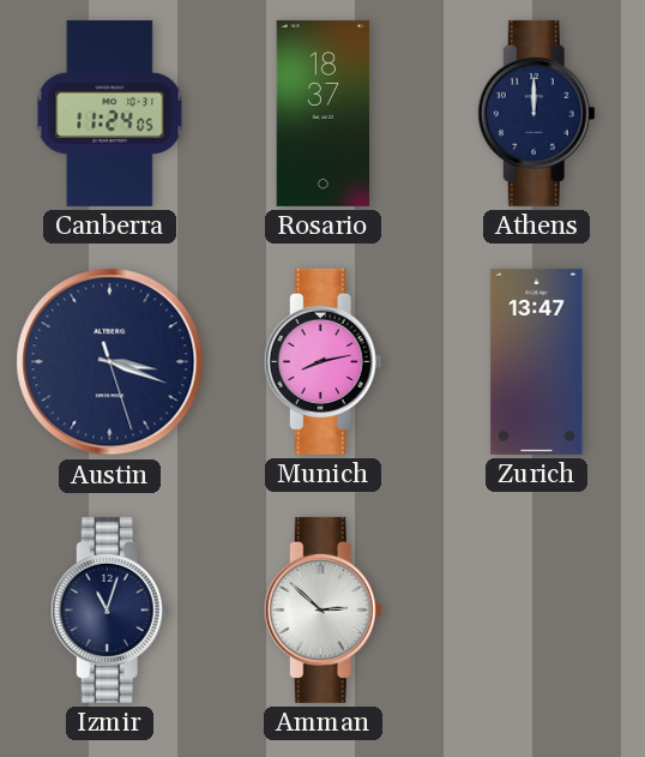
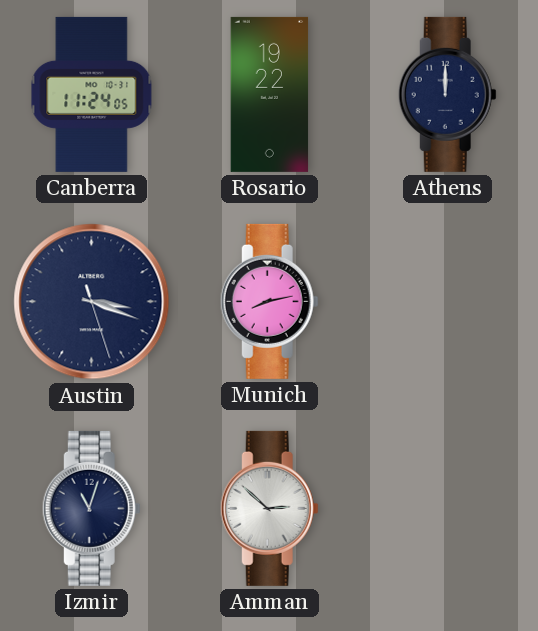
Rosario: 18:37 -> 19:22
Zurich: 13:47 -> none
